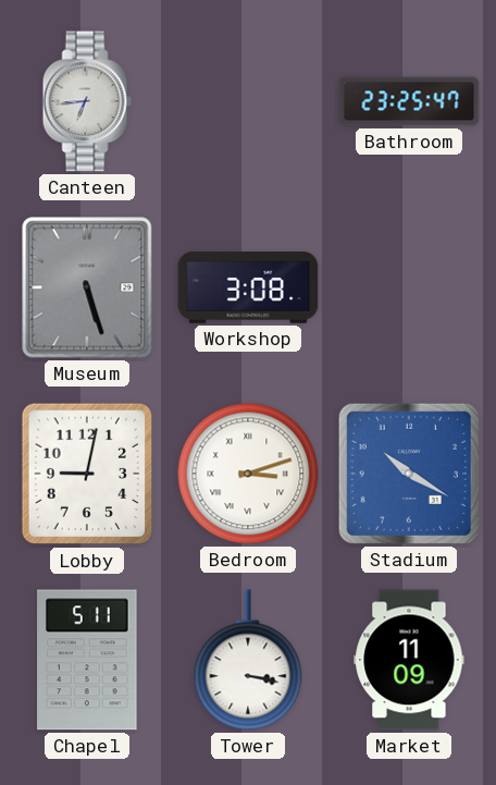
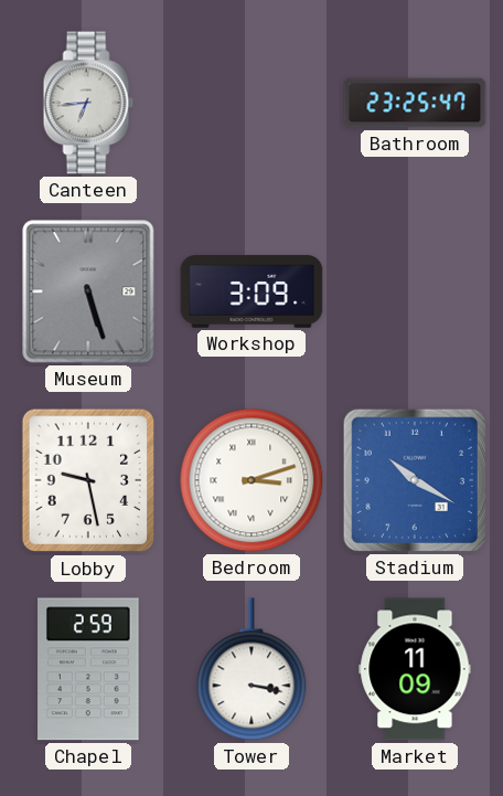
Workshop: 3:08 -> 3:09
Lobby: 9:02 -> 9:28
Chapel: 5:11 -> 2:59
